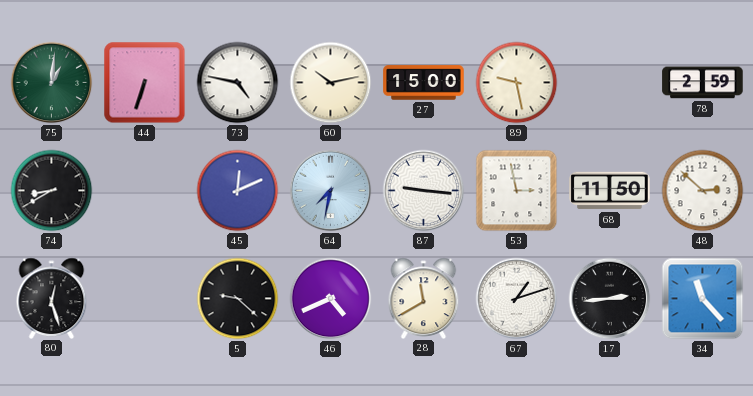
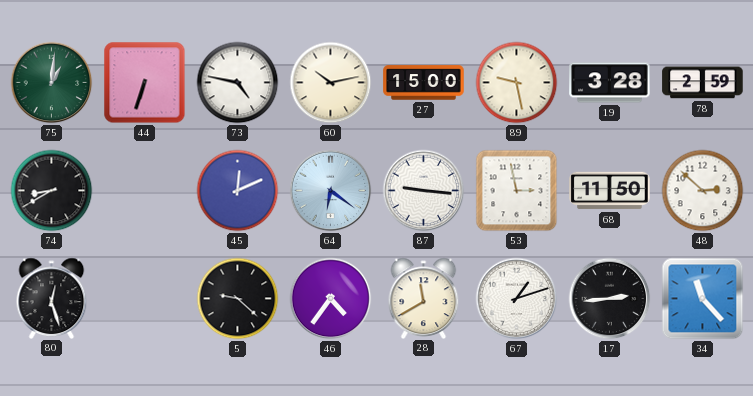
19: none -> 3:28
64: 7:32 -> 6:21
46: 4:41 -> 4:36
